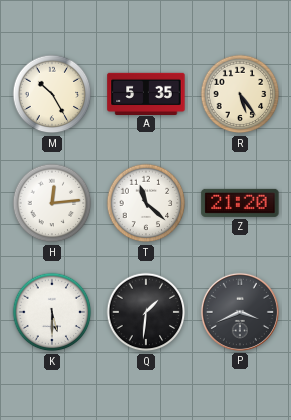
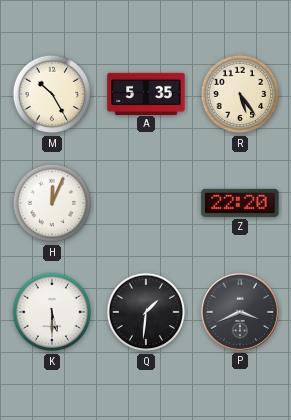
H: 12:14 -> 12:04
T: 11:22 -> none
Z: 21:20 -> 22:20
